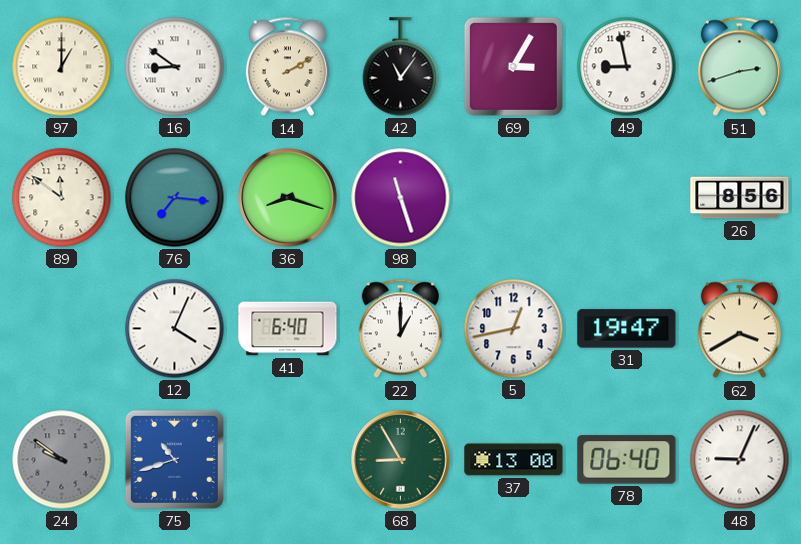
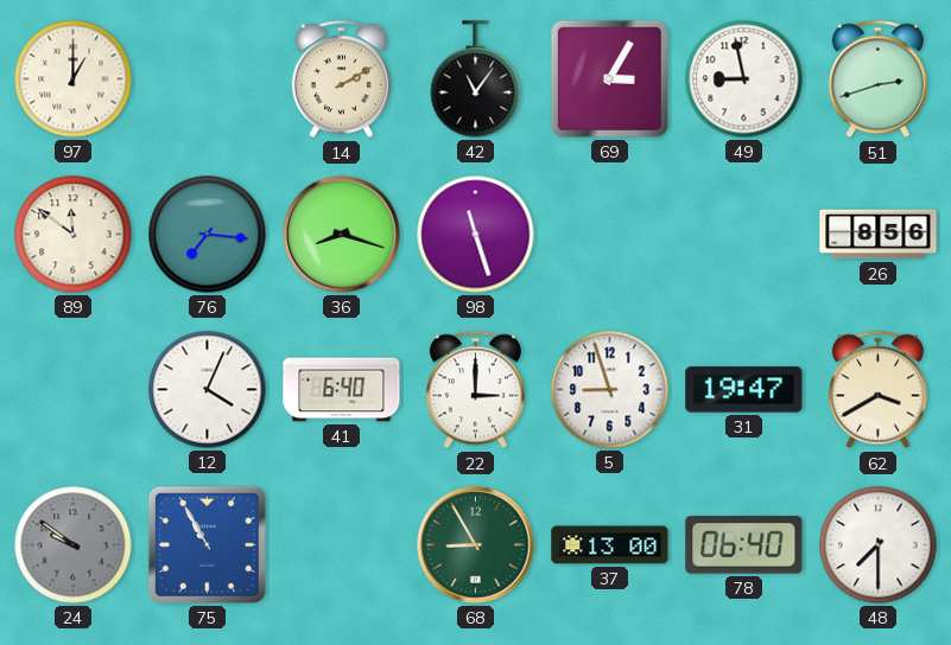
16: 8:51 -> none
22: 1:00 -> 3:00
5: 12:43 -> 8:57
75: 10:42 -> 10:55
48: 9:04 -> 7:30
